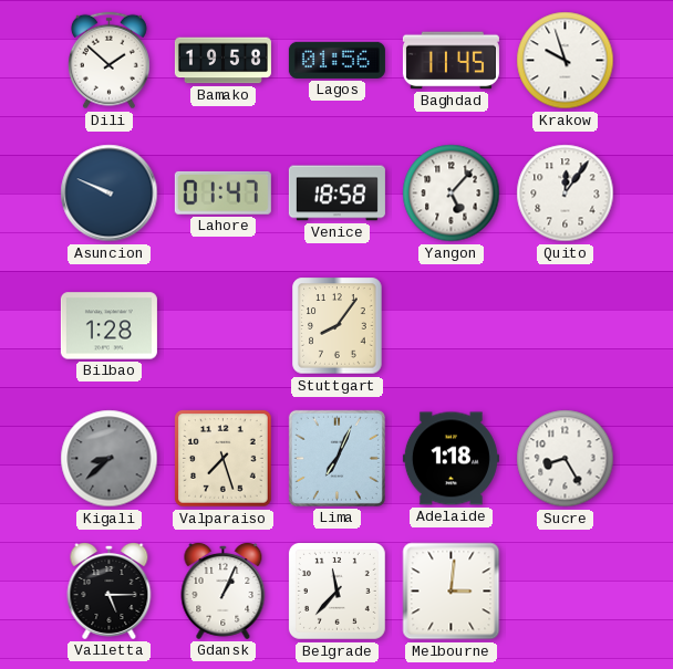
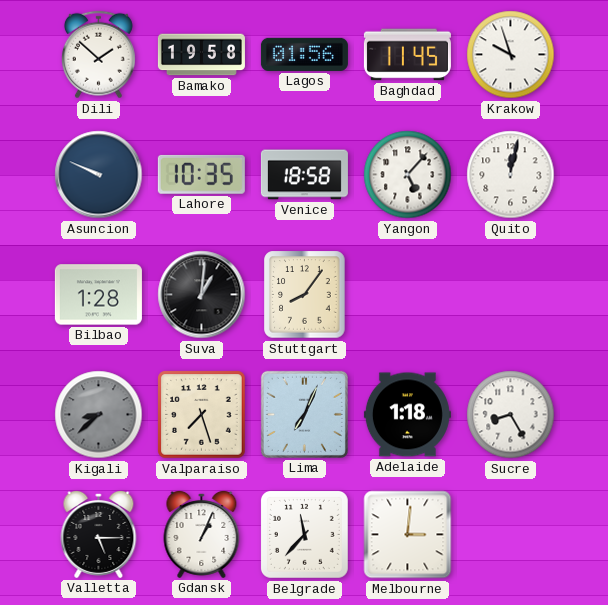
Lahore: 01:47 -> 10:35
Quito: 12:06 -> 12:02
Suva: none -> 1:01
